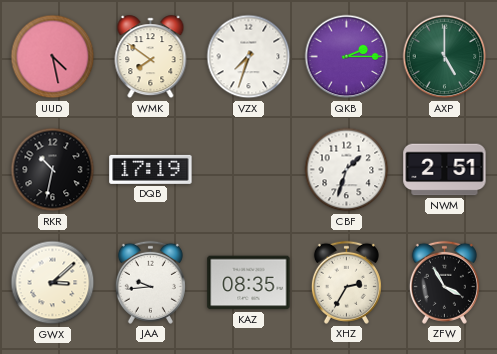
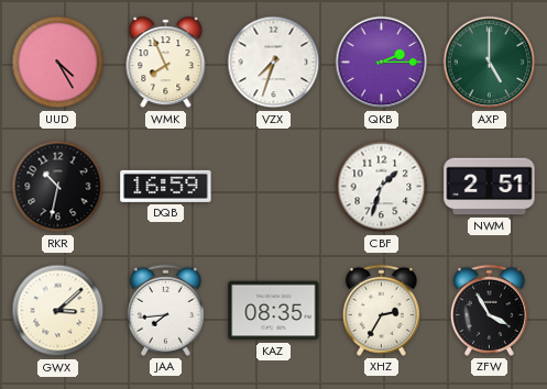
UUD: 4:28 -> 4:25
WMK: 7:51 -> 7:56
DQB: 17:19 -> 16:59
JAA: 9:44 -> 7:44
